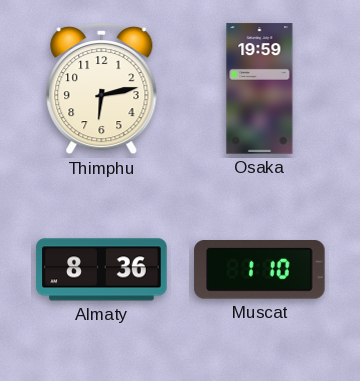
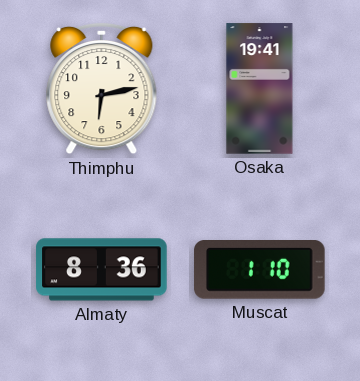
Osaka: 19:59 -> 19:41
